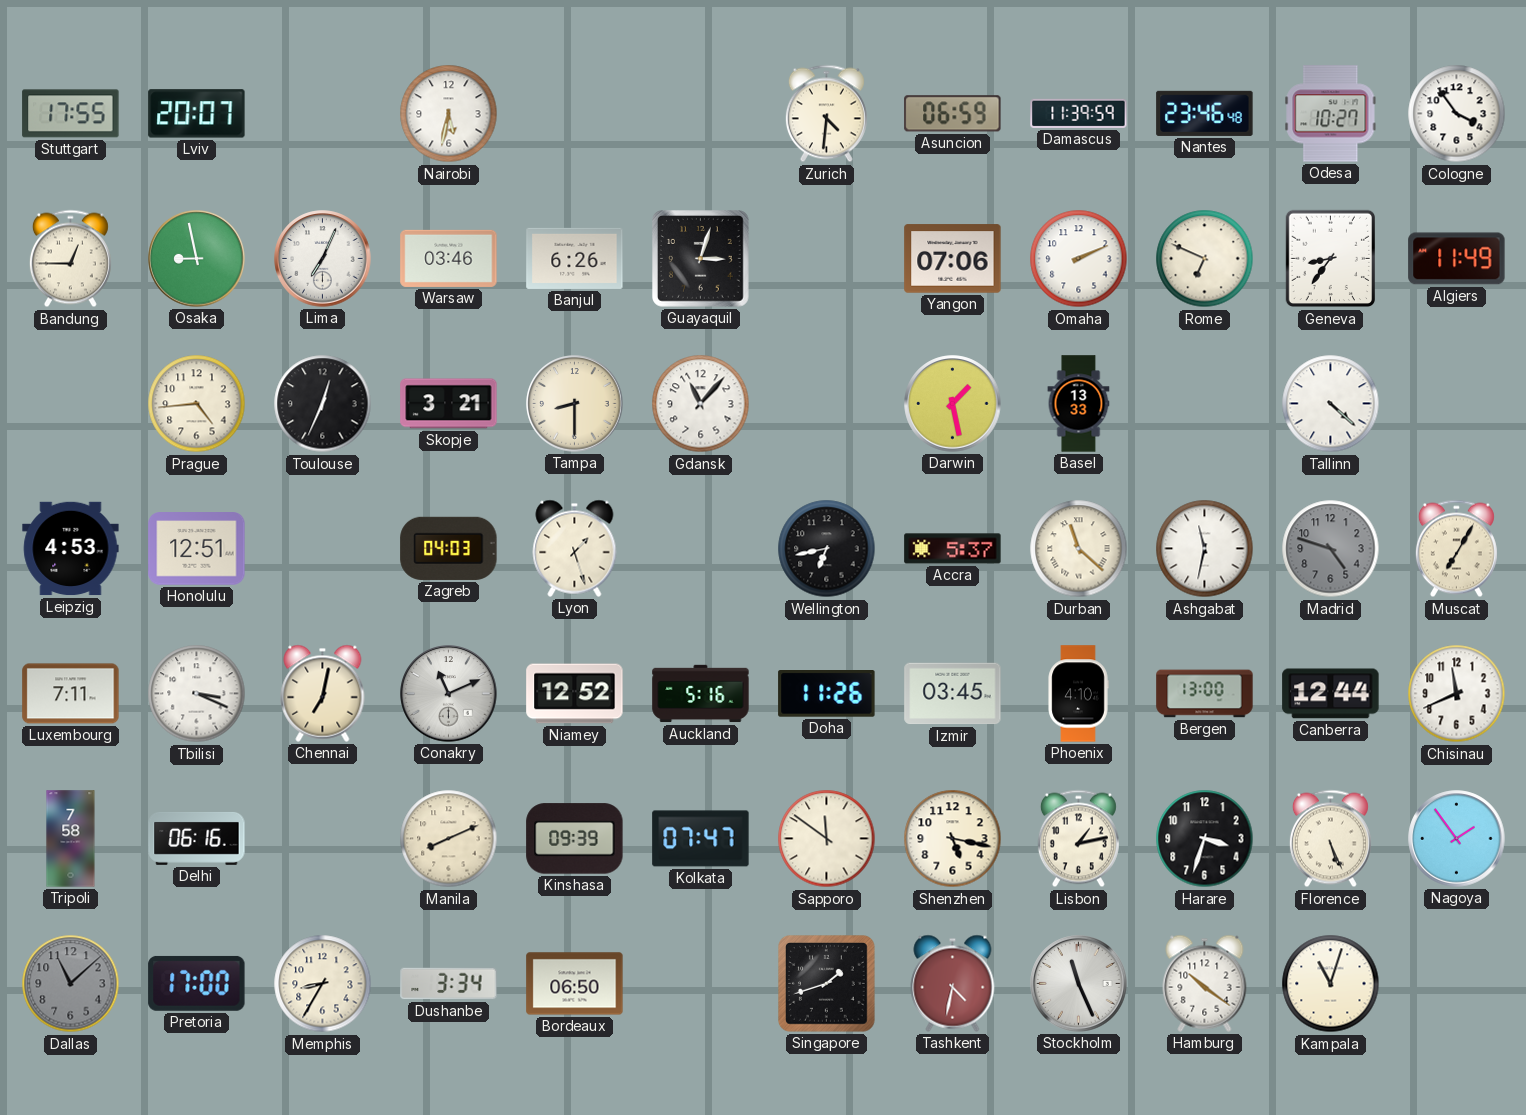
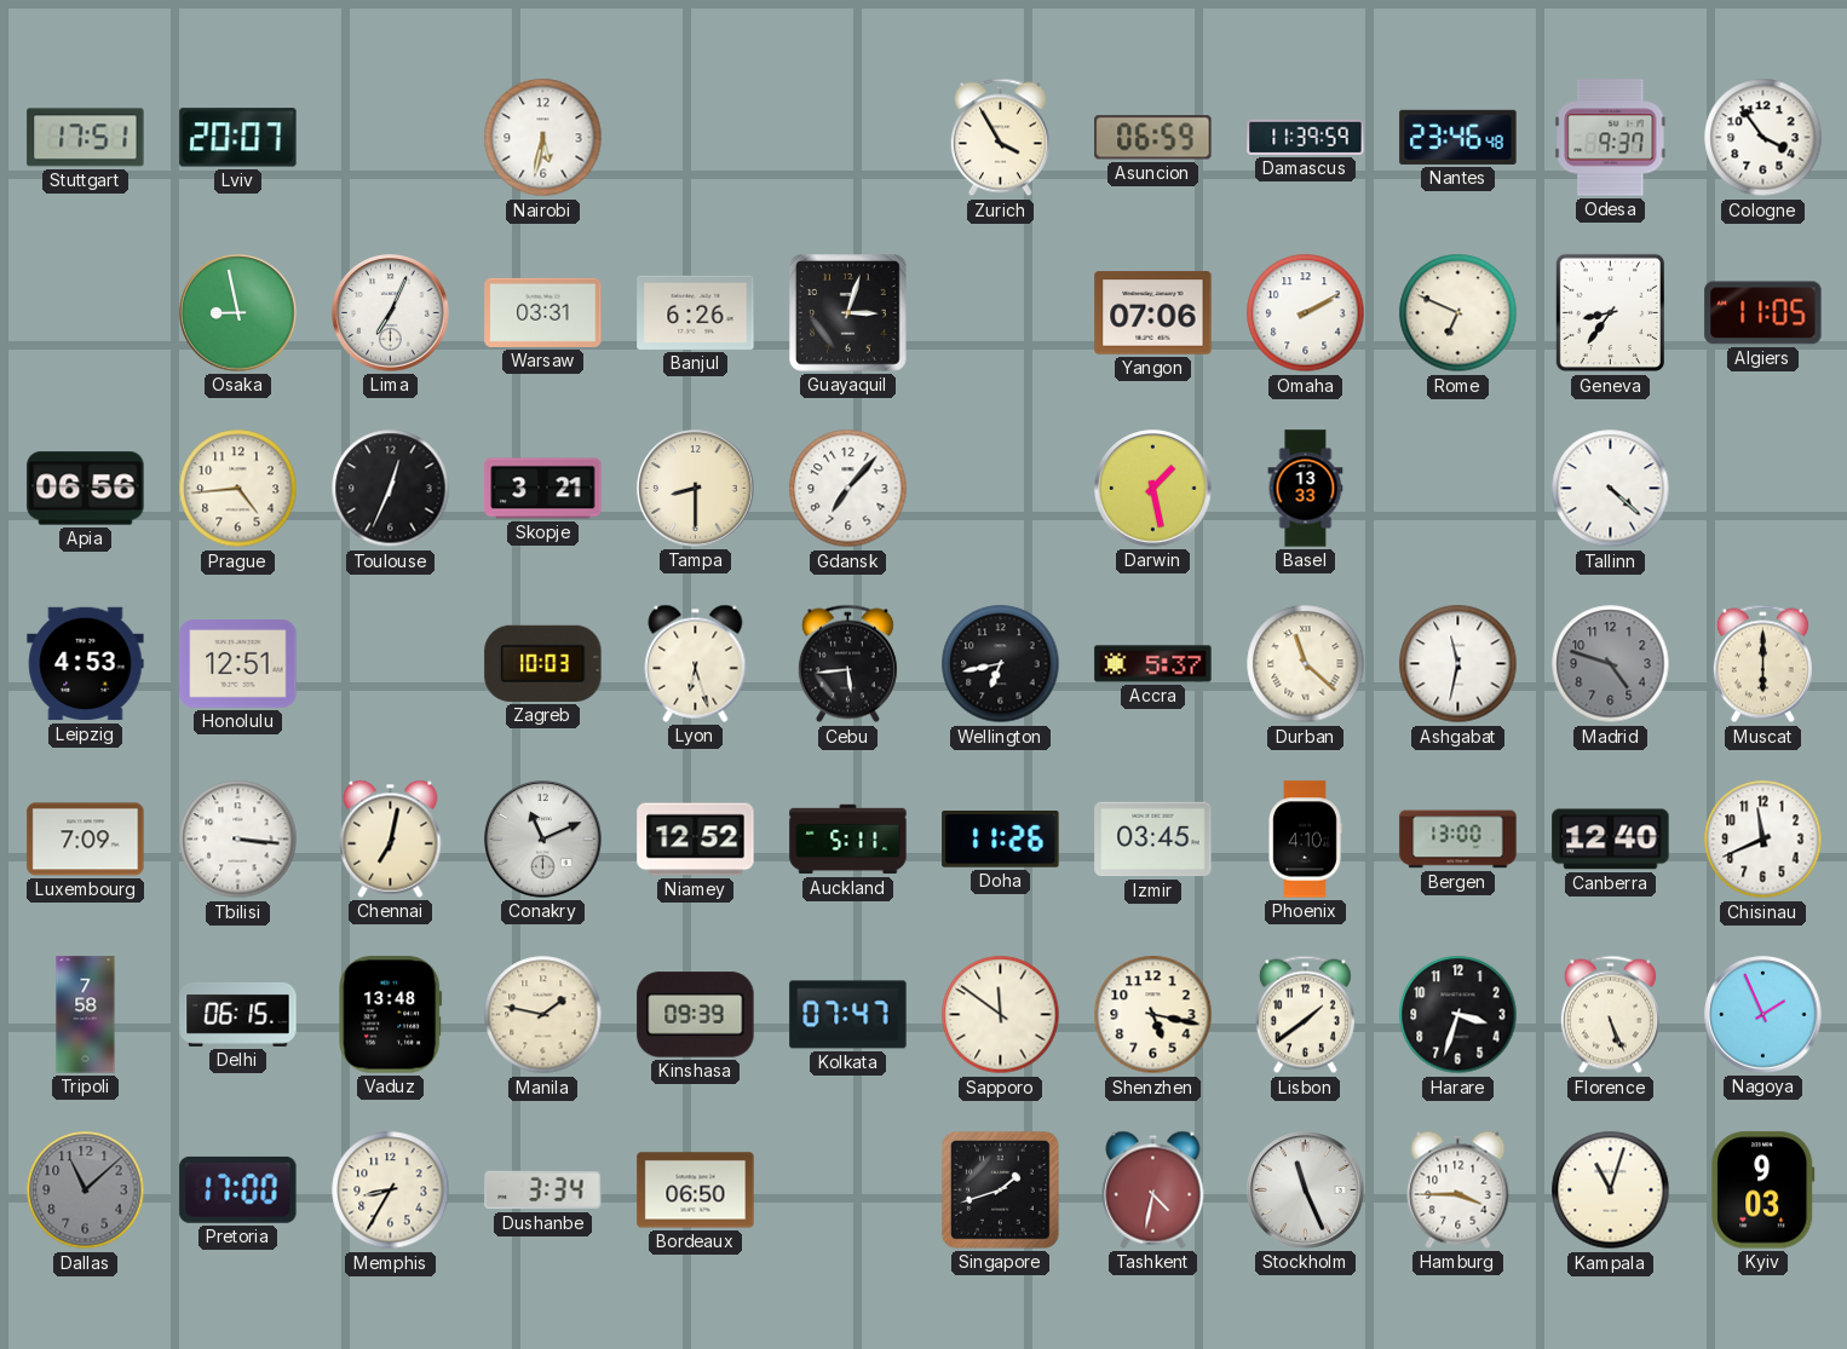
Stuttgart: 17:55 -> 17:51
Zurich: 4:31 -> 3:55
Odesa: 10:27 -> 9:37
Bandung: 12:45 -> none
Warsaw: 03:46 -> 03:31
Omaha: 2:11 -> 2:10
Algiers: 11:49 -> 11:05
Apia: none -> 06:56
Gdansk: 11:07 -> 7:07
Zagreb: 04:03 -> 10:03
Lyon: 1:27 -> 6:27
Cebu: none -> 5:44
Muscat: 7:05 -> 6:00
Luxembourg: 7:11 -> 7:09
Tbilisi: 3:19 -> 3:16
Auckland: 5:16 -> 5:11
Canberra: 12:44 -> 12:40
Delhi: 06:16 -> 06:15
Vaduz: none -> 13:48
Manila: 8:11 -> 1:47
Lisbon: 1:13 -> 1:39
Nagoya: 1:54 -> 1:56
Hamburg: 10:21 -> 3:45
Kyiv: none -> 9:03
